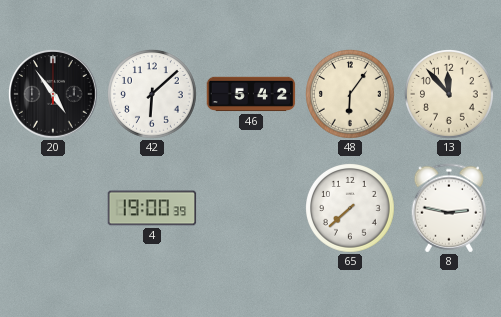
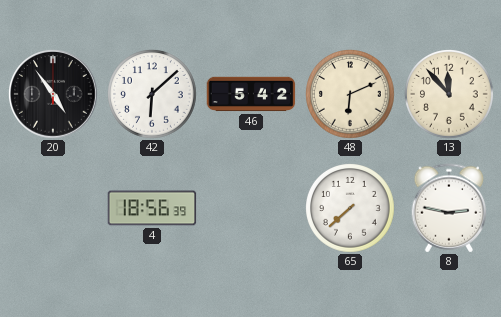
48: 6:06 -> 6:11
4: 19:00 -> 18:56
